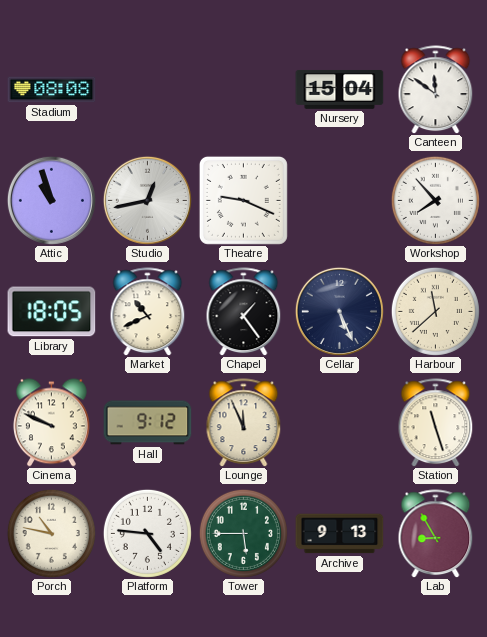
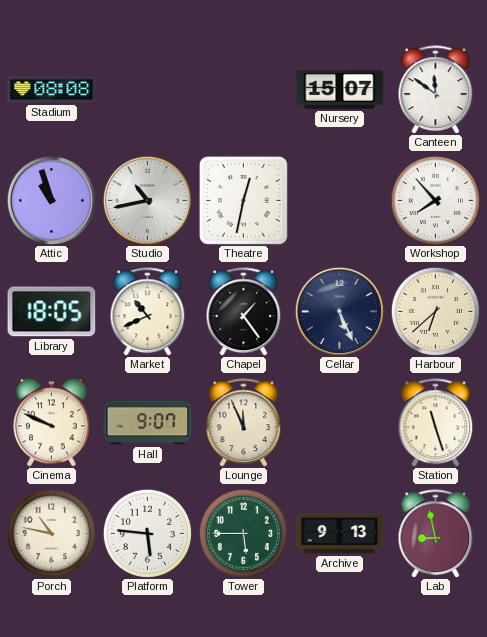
Nursery: 15:04 -> 15:07
Studio: 12:43 -> 10:43
Theatre: 9:19 -> 12:32
Harbour: 11:38 -> 6:38
Hall: 9:12 -> 9:07
Platform: 4:46 -> 5:46
Lab: 8:55 -> 8:58
